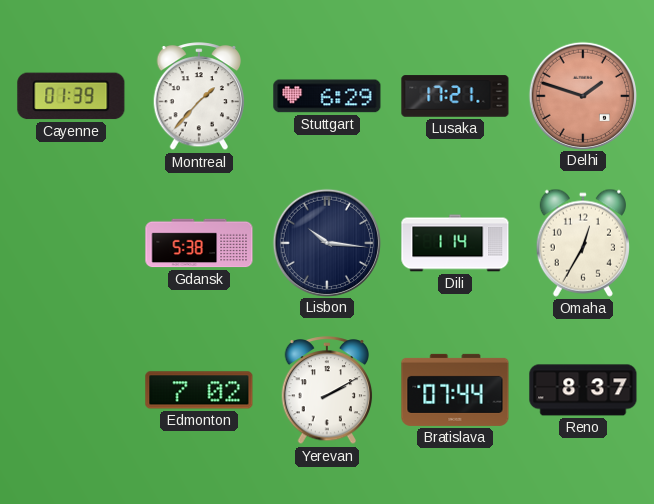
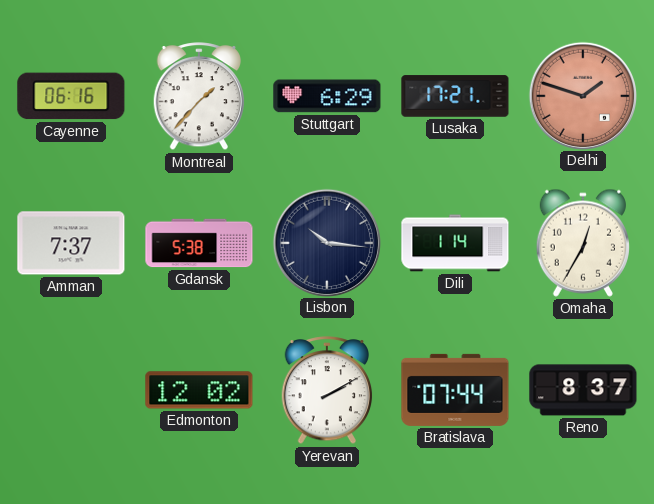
Cayenne: 01:39 -> 06:16
Amman: none -> 7:37
Edmonton: 7:02 -> 12:02
